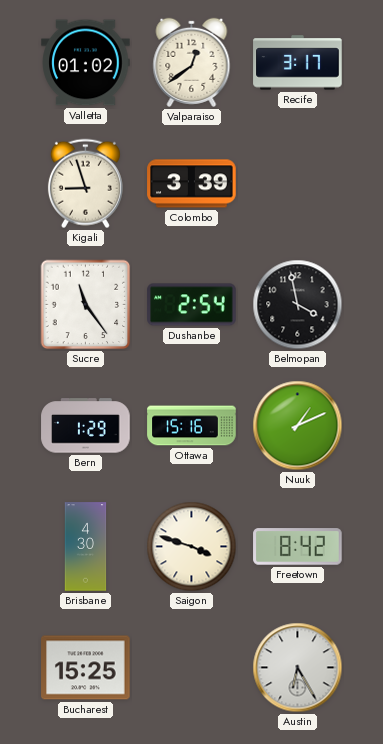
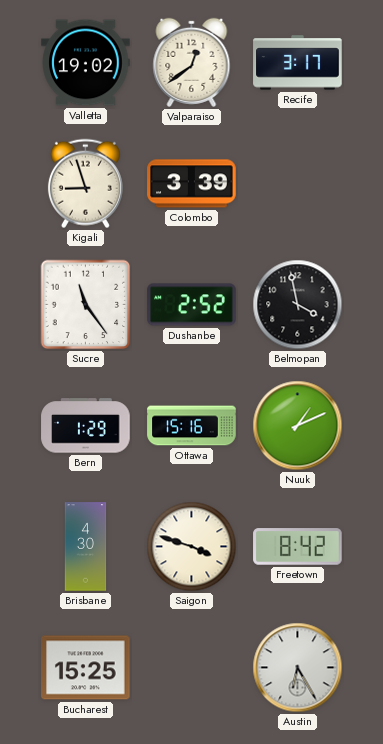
Valletta: 01:02 -> 19:02
Dushanbe: 2:54 -> 2:52
